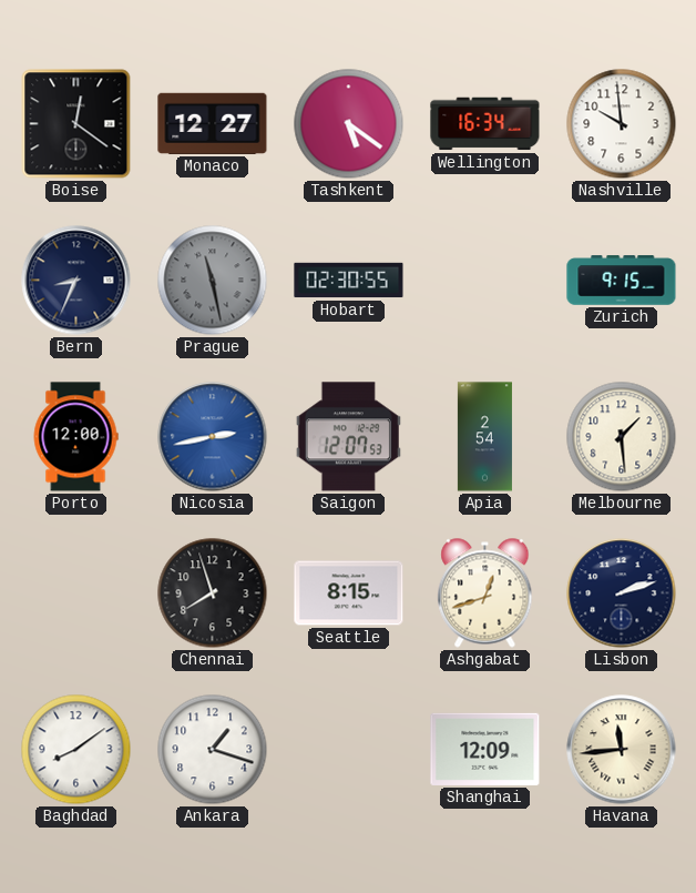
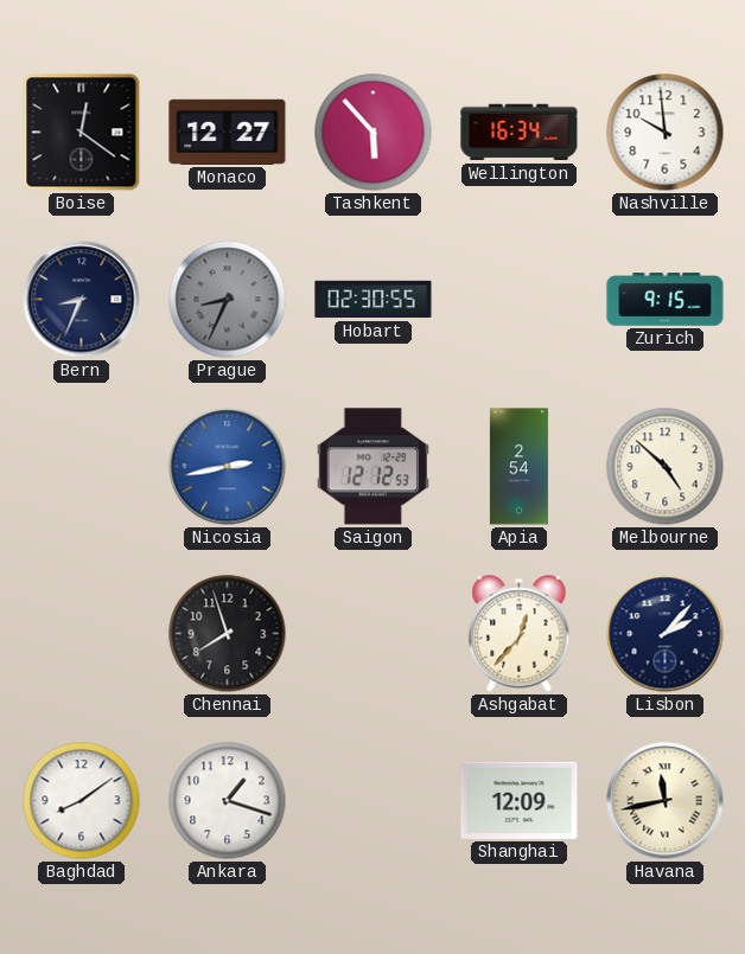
Tashkent: 5:21 -> 5:53
Prague: 11:28 -> 8:34
Porto: 12:00 -> none
Saigon: 12:07 -> 12:12
Melbourne: 1:29 -> 4:52
Seattle: 8:15 -> none
Ashgabat: 12:42 -> 12:37
Lisbon: 2:12 -> 2:07
Havana: 11:44 -> 11:43
